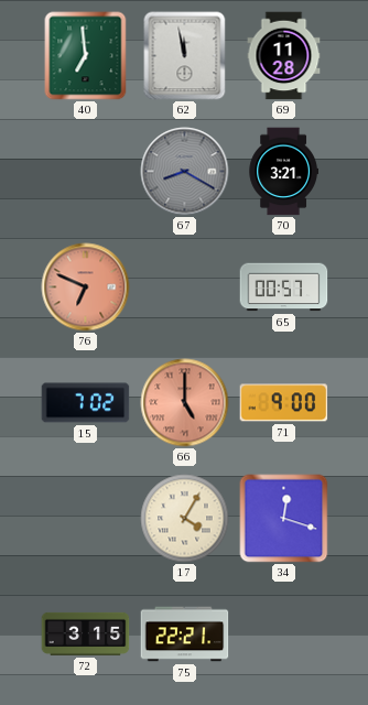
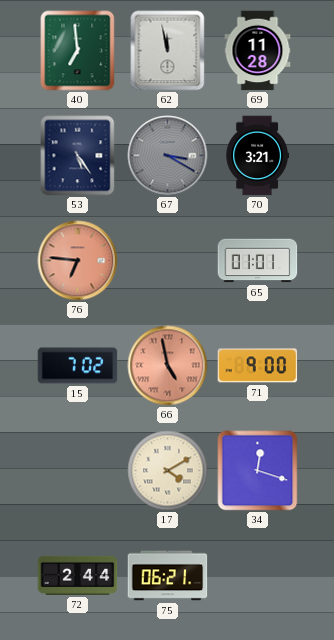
53: none -> 5:24
67: 8:20 -> 3:20
76: 6:49 -> 6:46
65: 00:57 -> 01:01
66: 5:00 -> 4:58
17: 4:05 -> 4:10
72: 3:15 -> 2:44
75: 22:21 -> 06:21
